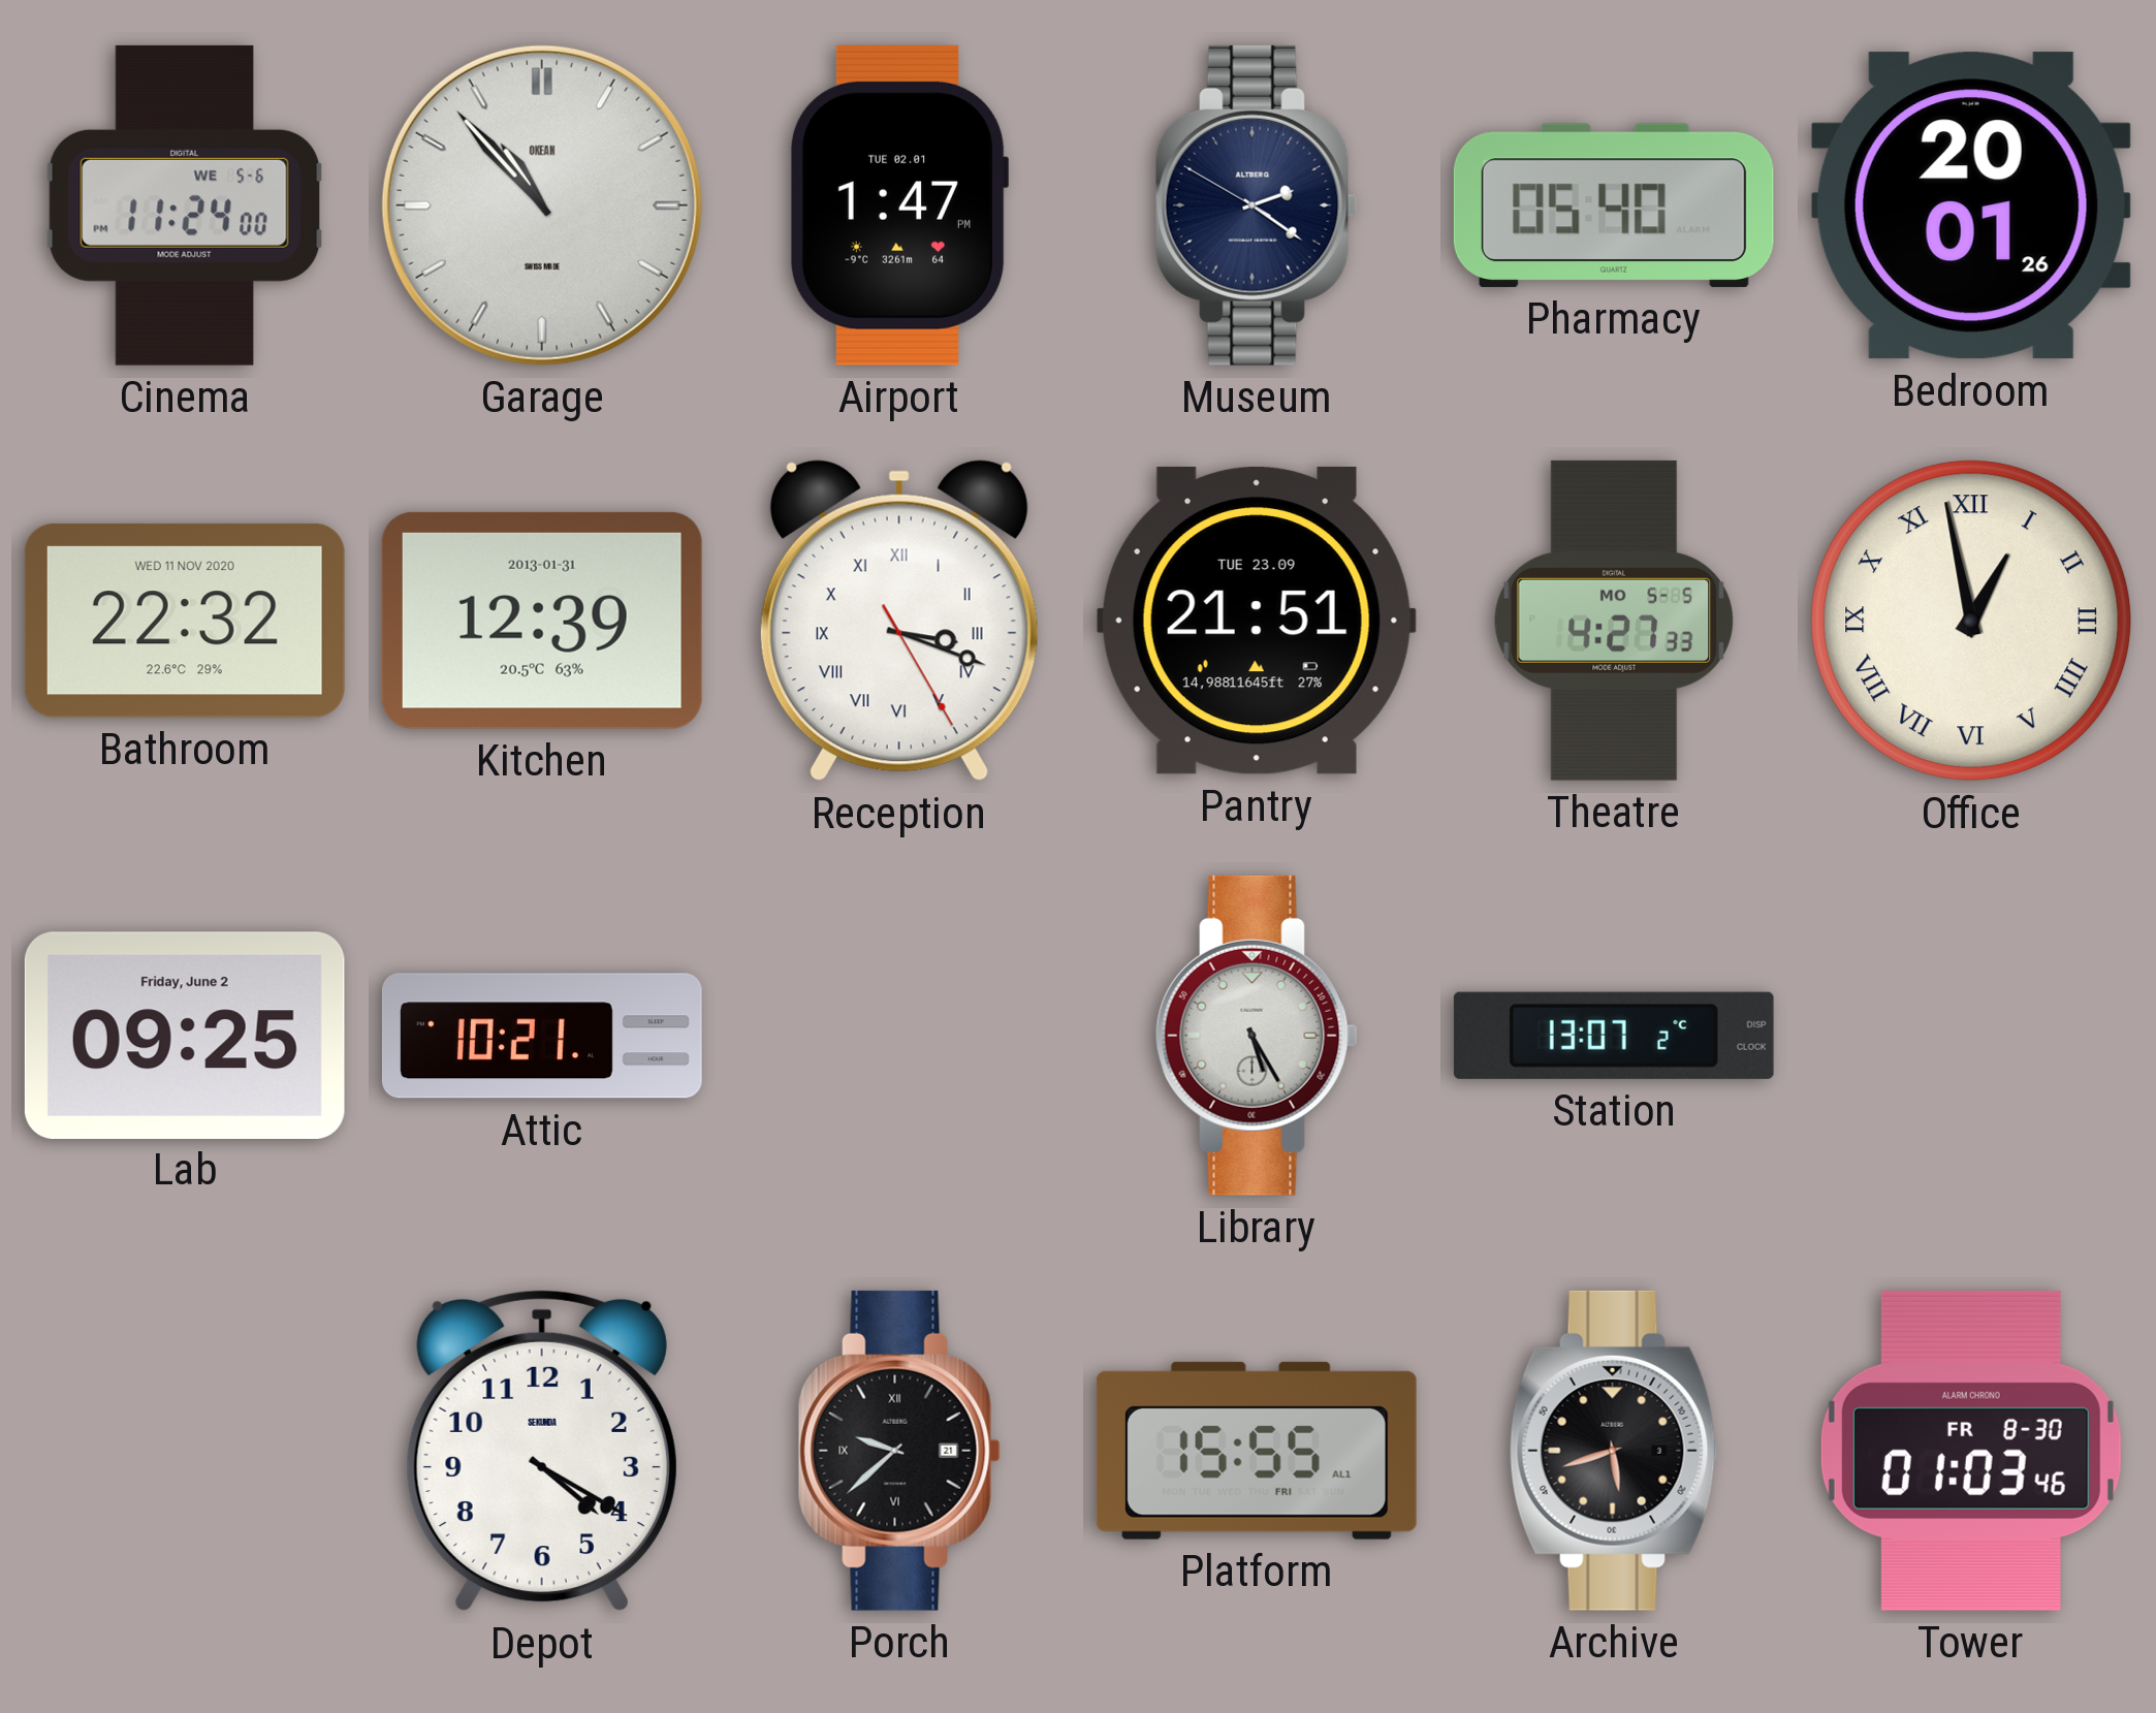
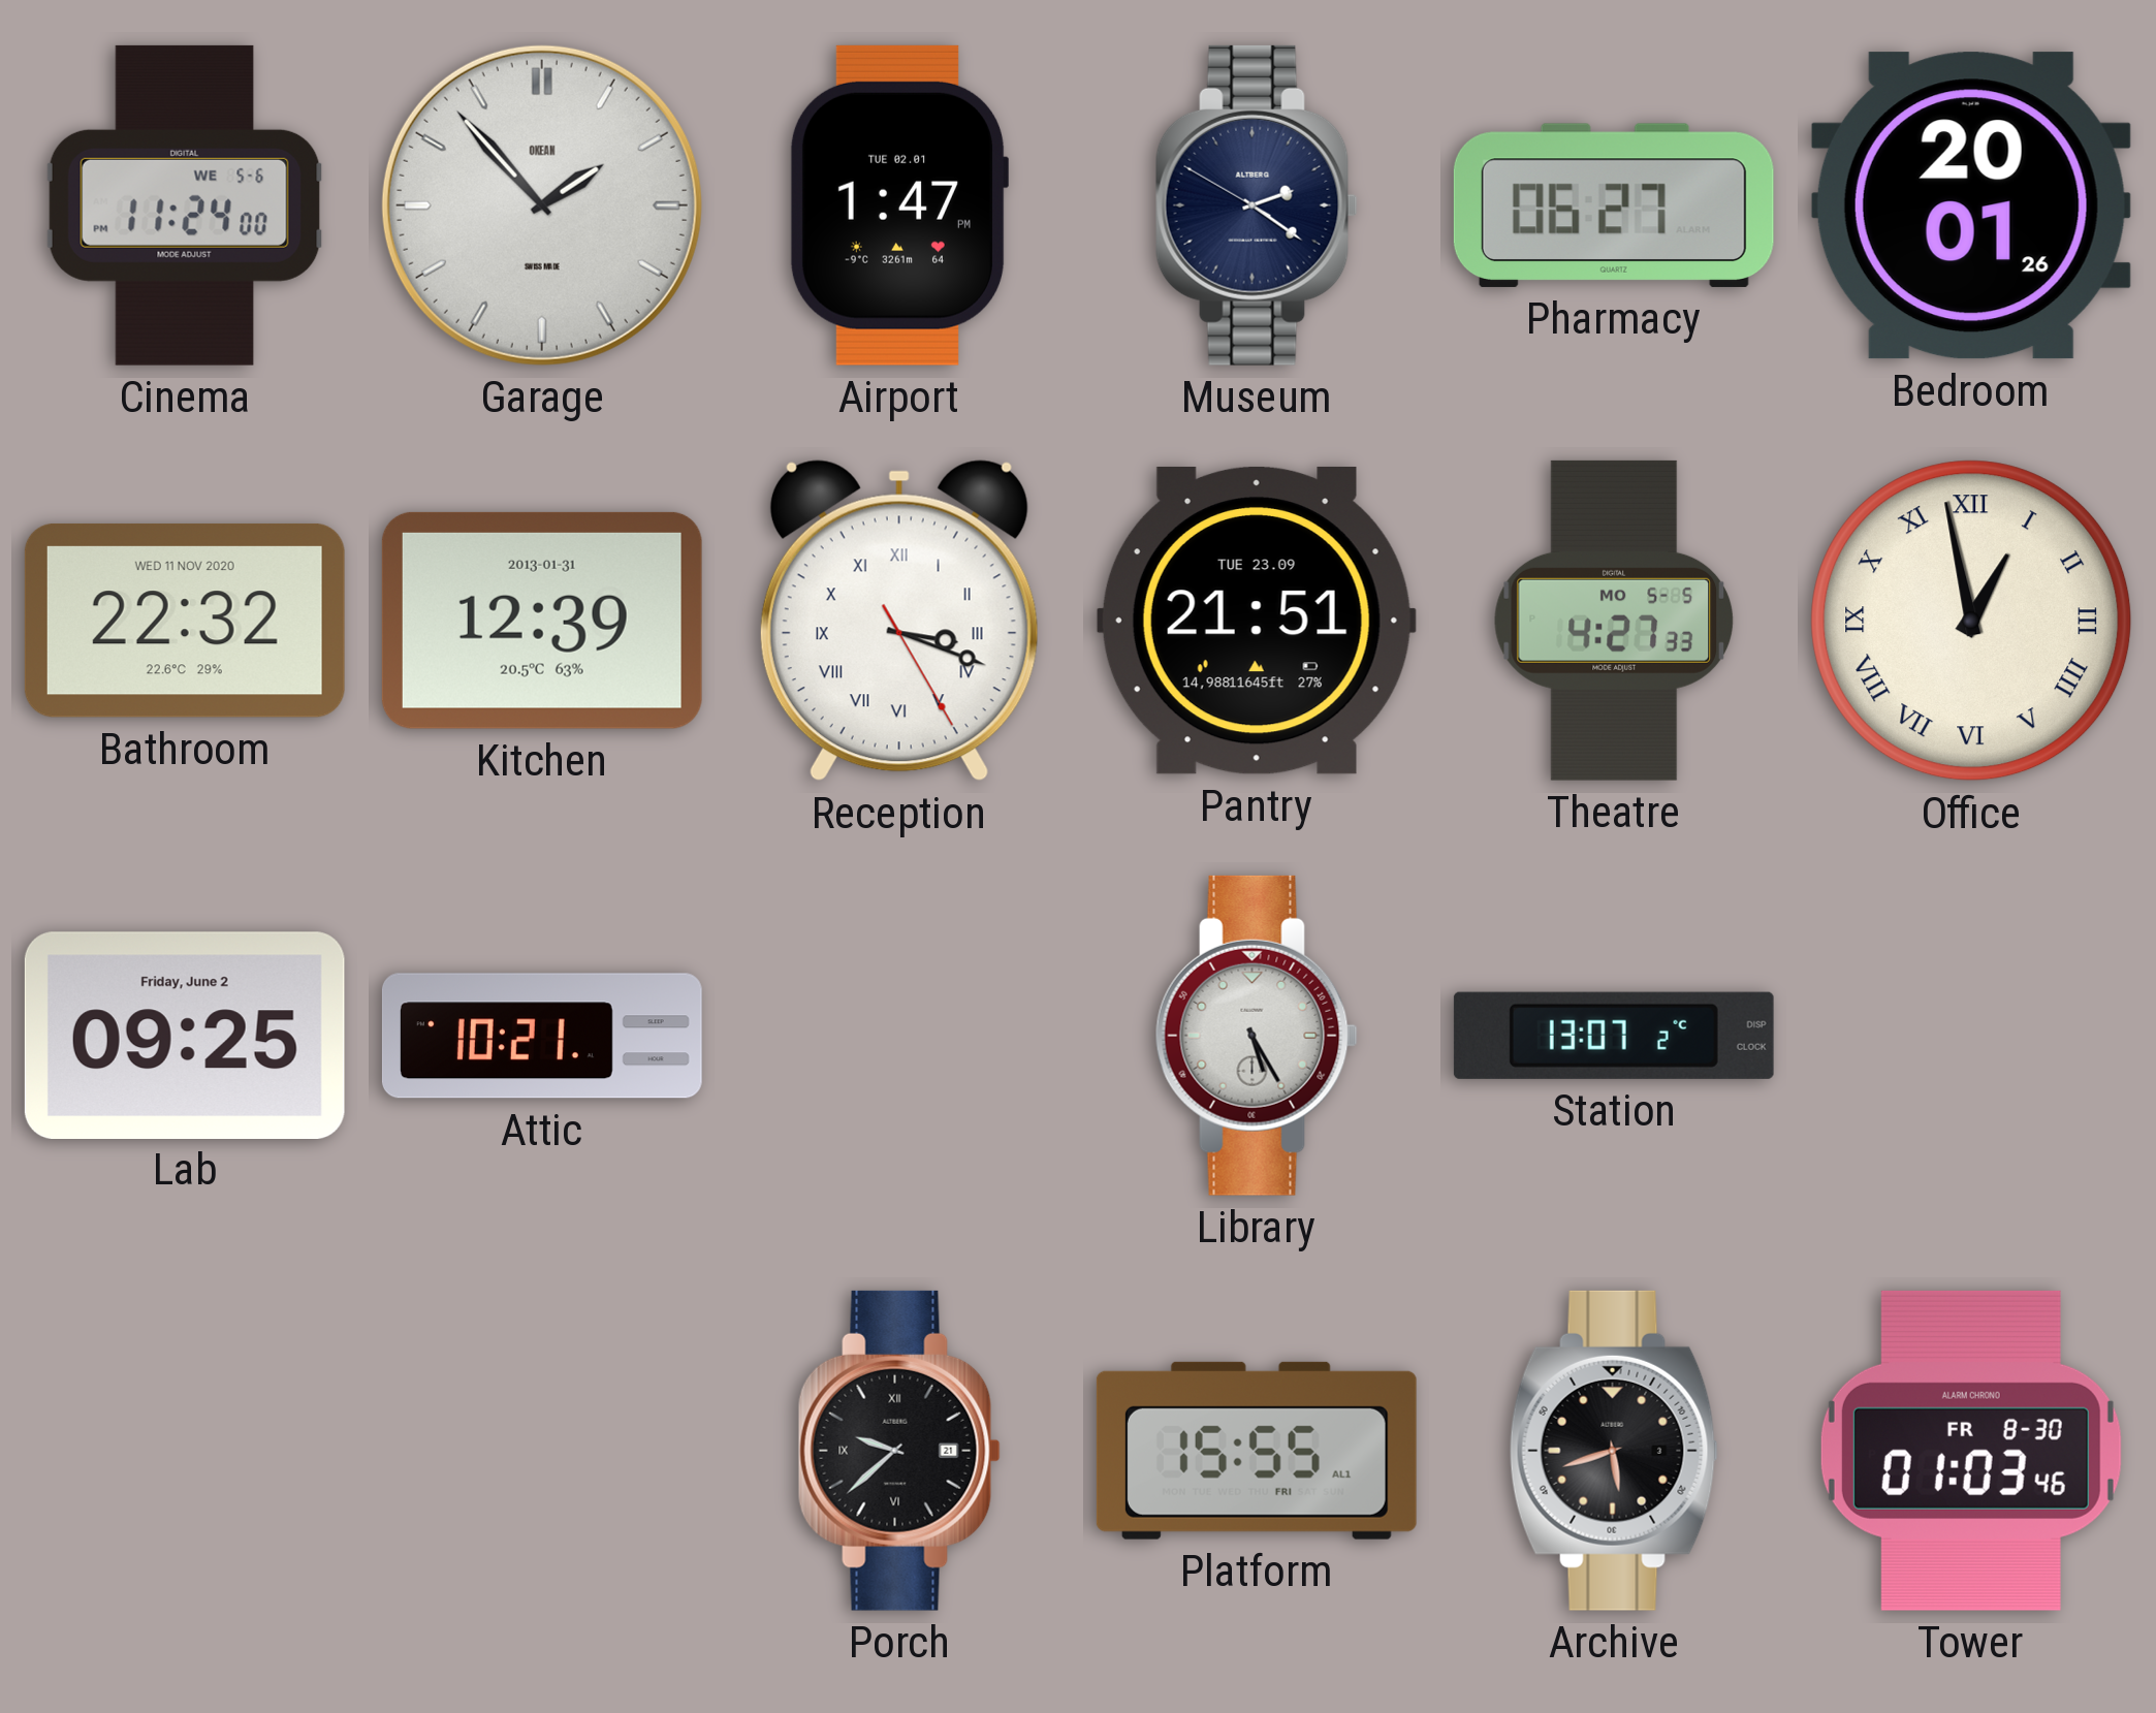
Garage: 10:53 -> 1:53
Pharmacy: 05:40 -> 06:27
Depot: 4:20 -> none
